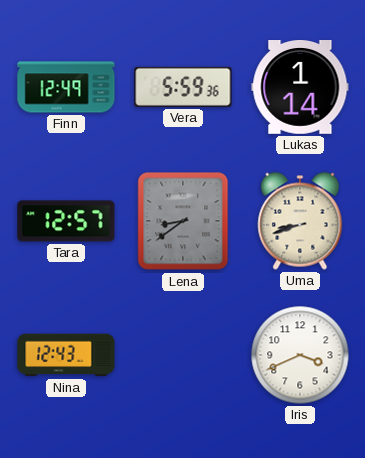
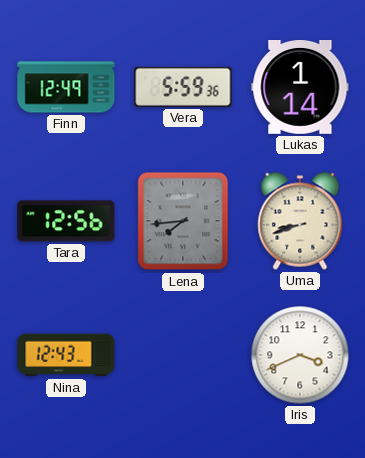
Tara: 12:57 -> 12:56
Lena: 8:39 -> 7:44
